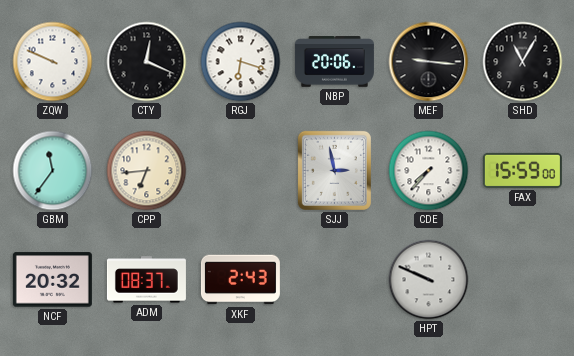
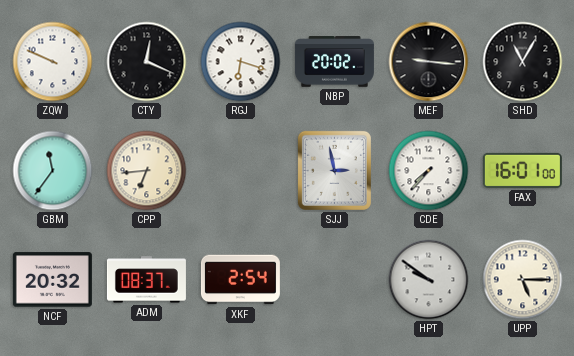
NBP: 20:06 -> 20:02
FAX: 15:59 -> 16:01
XKF: 2:43 -> 2:54
HPT: 9:49 -> 9:51
UPP: none -> 5:15
